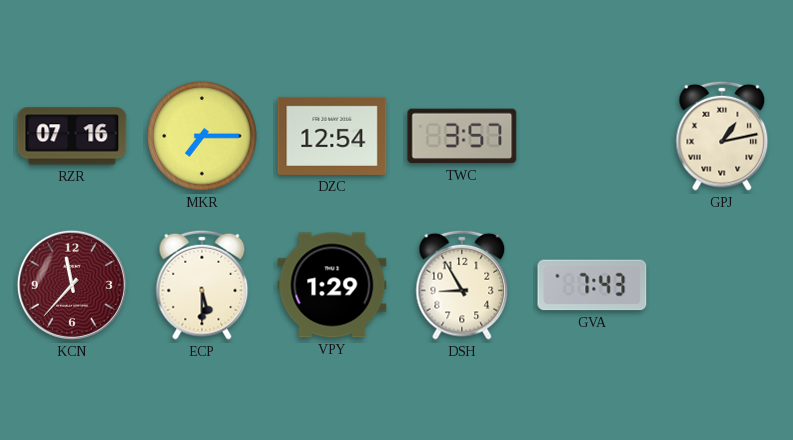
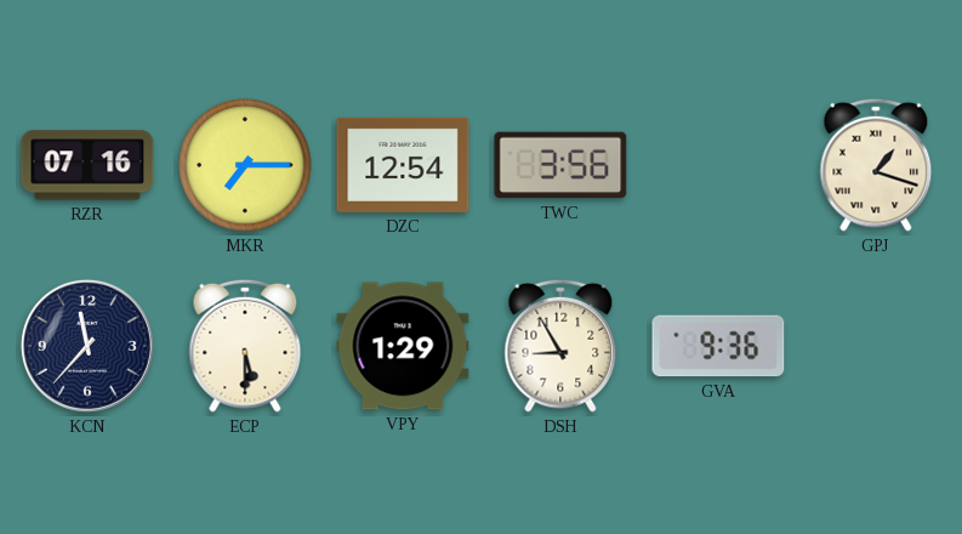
TWC: 3:57 -> 3:56
GPJ: 1:13 -> 1:18
KCN dial: burgundy -> navy
GVA: 7:43 -> 9:36
